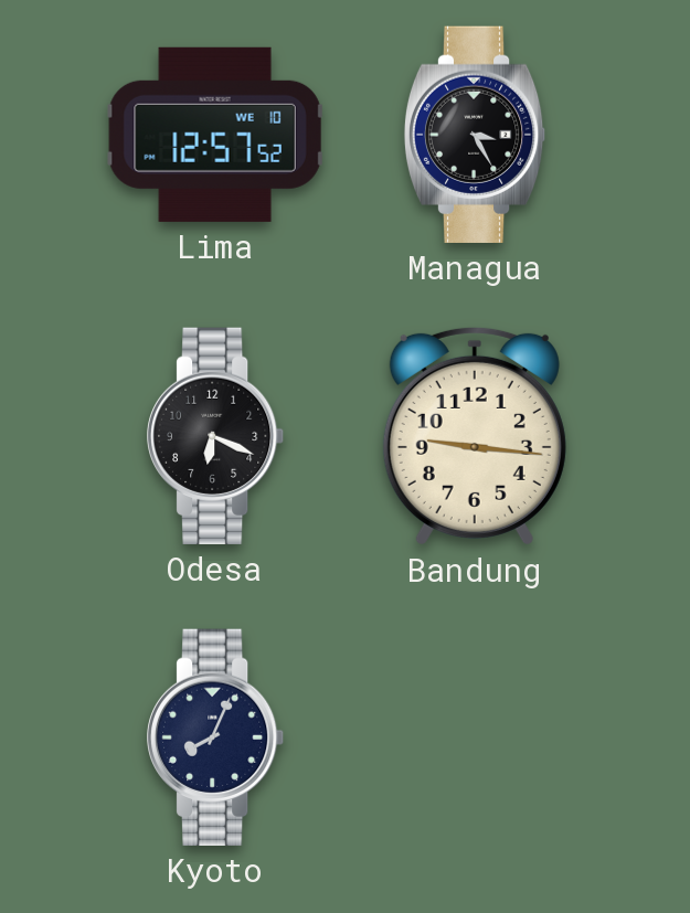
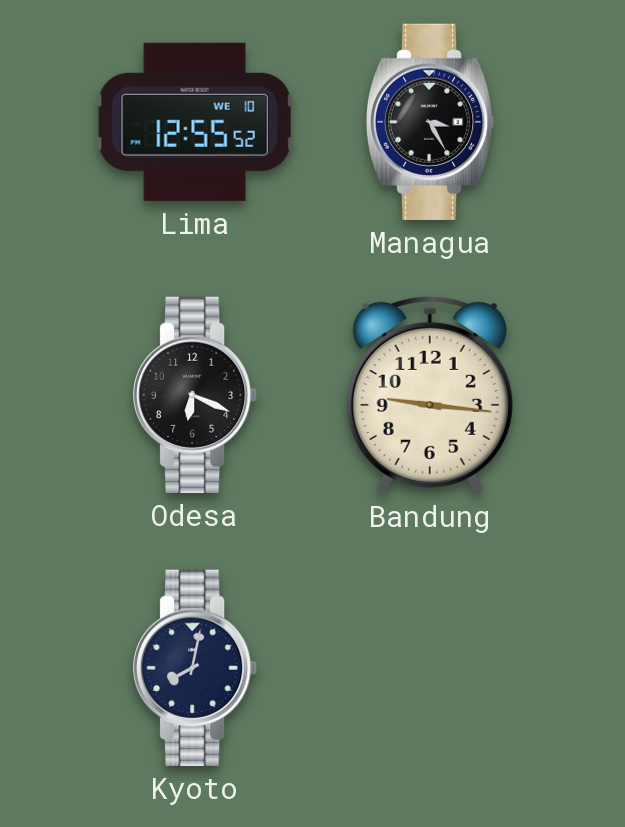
Lima: 12:57 -> 12:55
Kyoto: 8:04 -> 8:02
